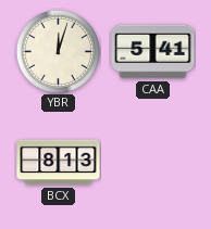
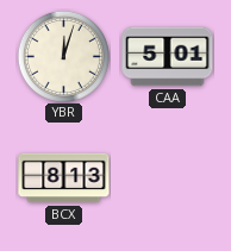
CAA: 5:41 -> 5:01
